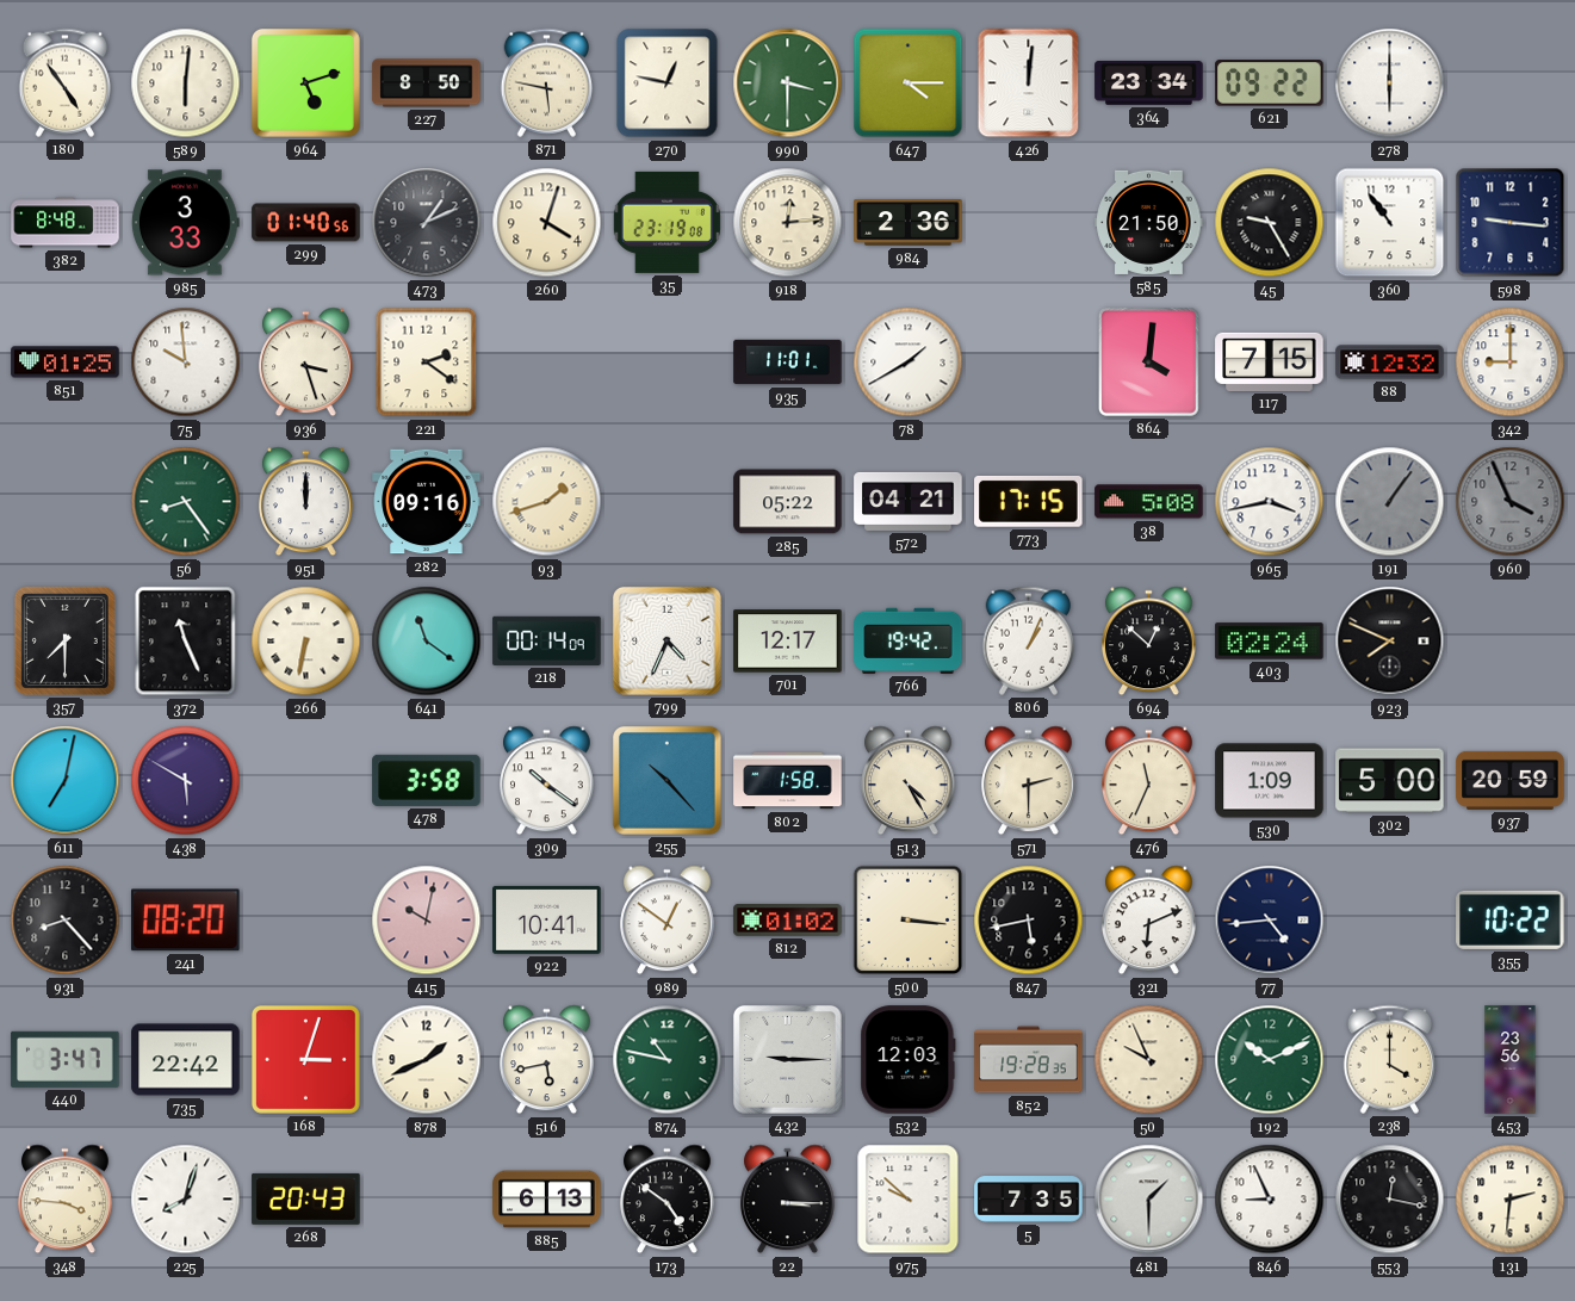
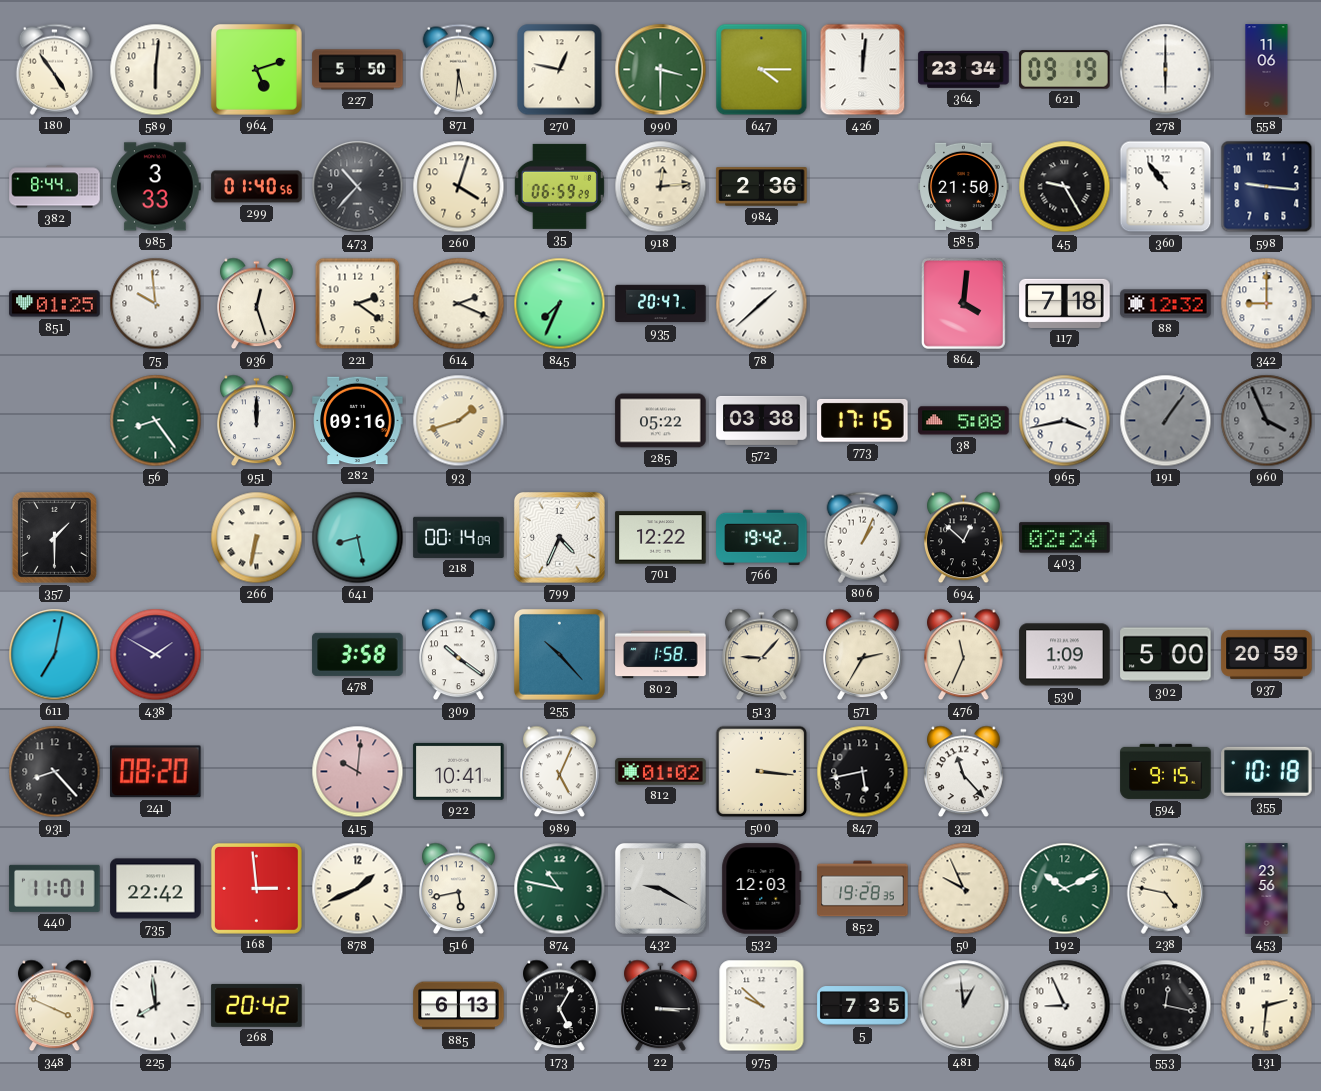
227: 8:50 -> 5:50
871: 5:47 -> 5:31
621: 09:22 -> 09:19
558: none -> 11:06
382: 8:48 -> 8:44
473: 1:11 -> 10:37
35: 23:19 -> 06:59
936: 3:27 -> 12:27
614: none -> 2:19
845: none -> 7:34
935: 11:01 -> 20:47
78: 1:40 -> 1:38
117: 7:15 -> 7:18
572: 04:21 -> 03:38
357: 7:30 -> 1:30
372: 11:26 -> none
641: 11:21 -> 8:28
701: 12:17 -> 12:22
923: 7:49 -> none
438: 5:50 -> 1:50
513: 4:25 -> 9:07
571: 2:30 -> 2:35
415: 10:02 -> 10:01
989: 12:51 -> 5:04
321: 6:11 -> 11:23
77: 4:44 -> none
594: none -> 9:15
355: 10:22 -> 10:18
440: 3:47 -> 11:01
168: 3:03 -> 2:59
432: 9:15 -> 9:20
238: 4:00 -> 4:47
348: 3:46 -> 3:49
225: 8:03 -> 7:59
268: 20:43 -> 20:42
173: 4:51 -> 5:05
481: 1:30 -> 12:59
